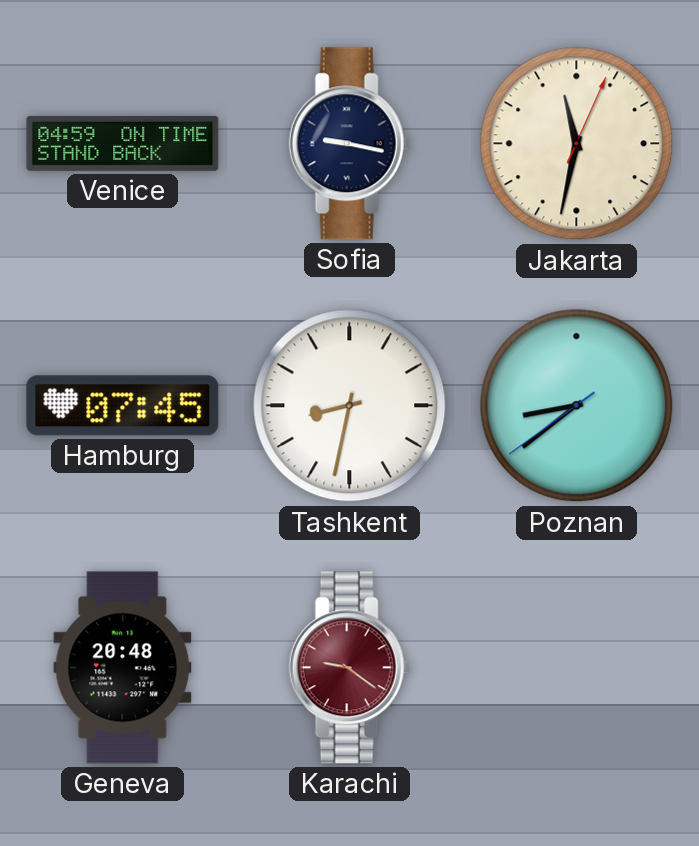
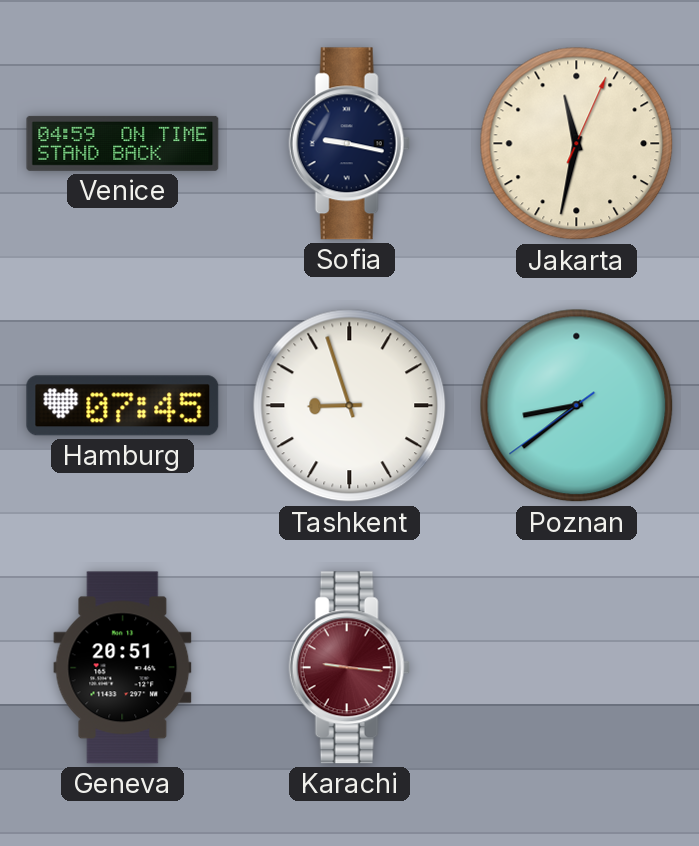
Tashkent: 8:32 -> 8:57
Geneva: 20:48 -> 20:51
Karachi: 9:21 -> 9:16
